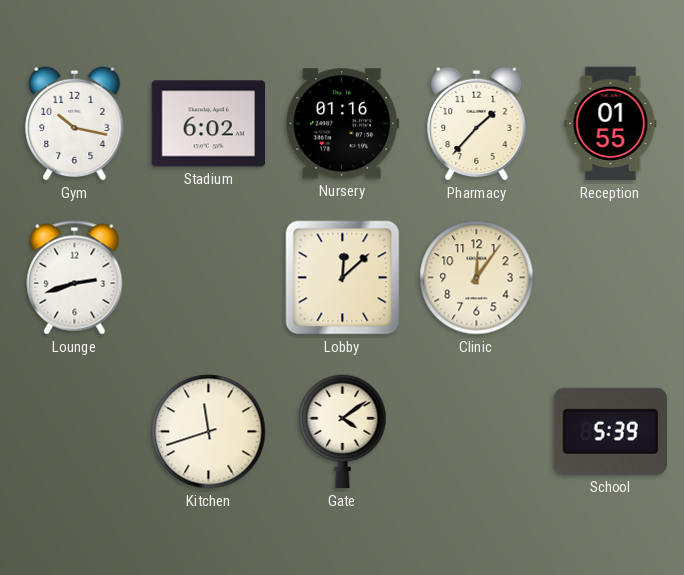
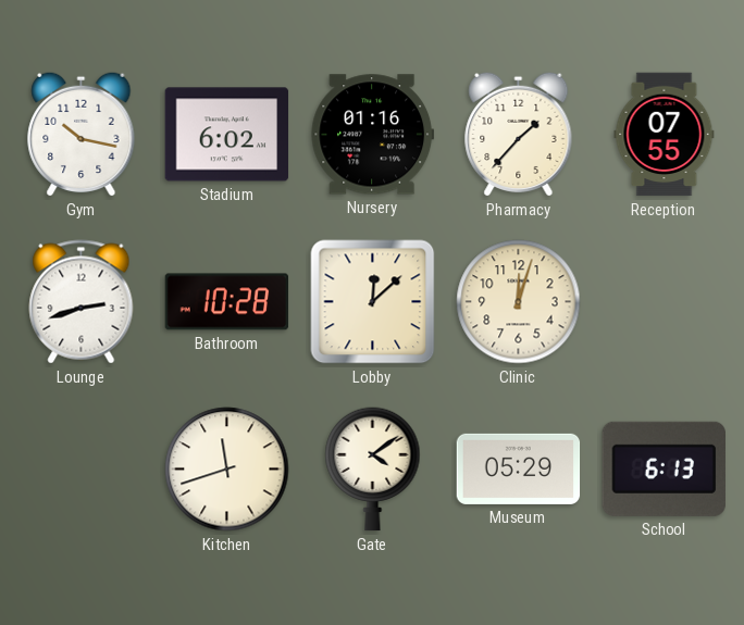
Reception: 01:55 -> 07:55
Bathroom: none -> 10:28
Clinic: 12:06 -> 12:03
Museum: none -> 05:29
School: 5:39 -> 6:13
